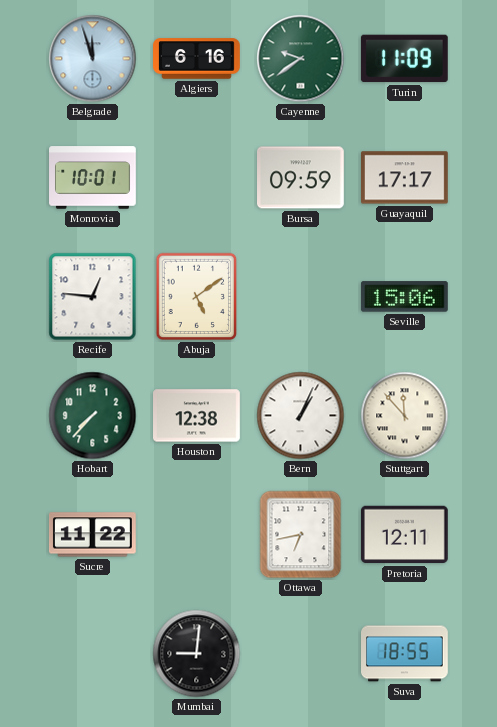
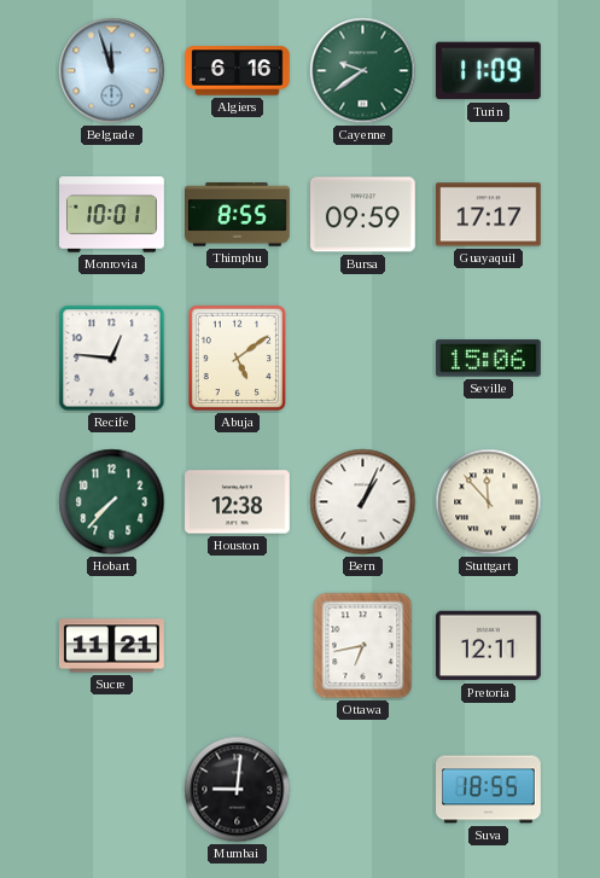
Thimphu: none -> 8:55
Sucre: 11:22 -> 11:21
